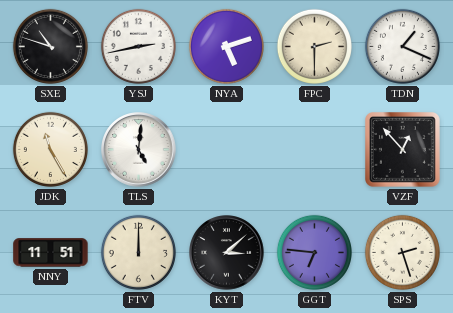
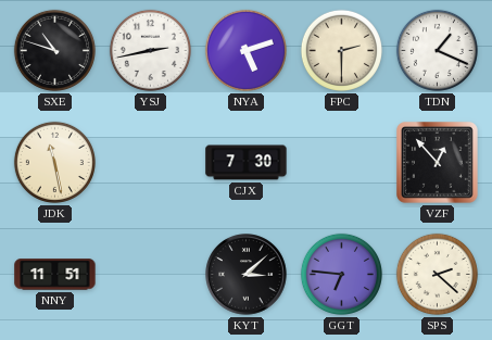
JDK: 11:25 -> 11:28
TLS: 5:01 -> none
CJX: none -> 7:30
FTV: 12:00 -> none
SPS: 2:27 -> 2:22
